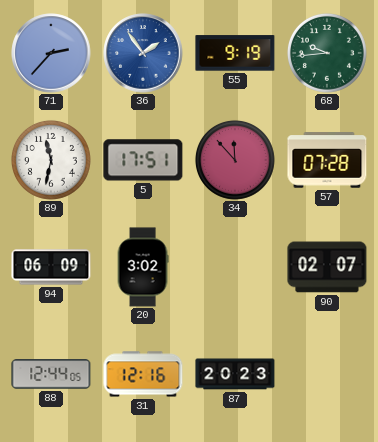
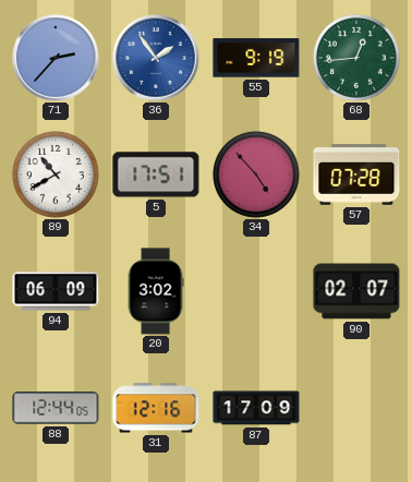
68: 9:44 -> 12:44
89: 11:32 -> 10:40
34: 11:53 -> 4:53
87: 20:23 -> 17:09
